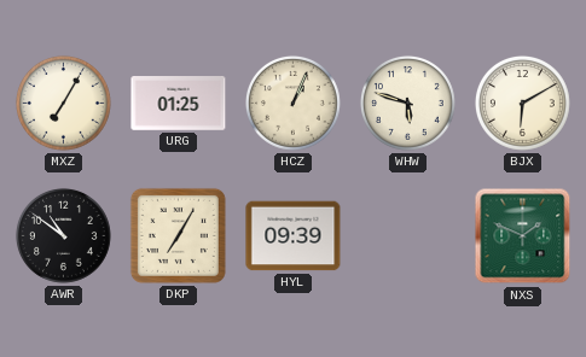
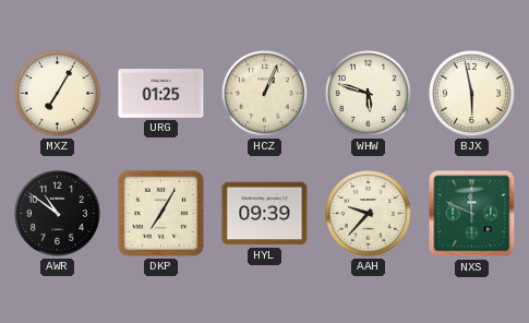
BJX: 6:10 -> 5:58
AAH: none -> 9:37
NXS: 1:49 -> 11:49
